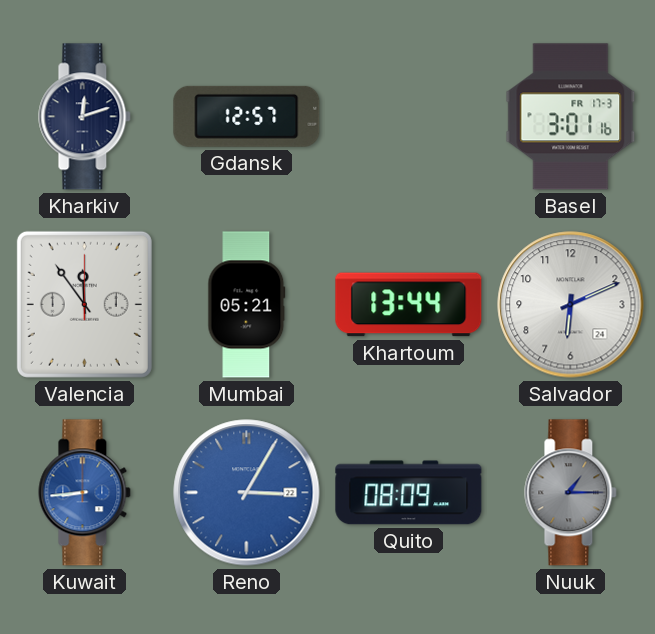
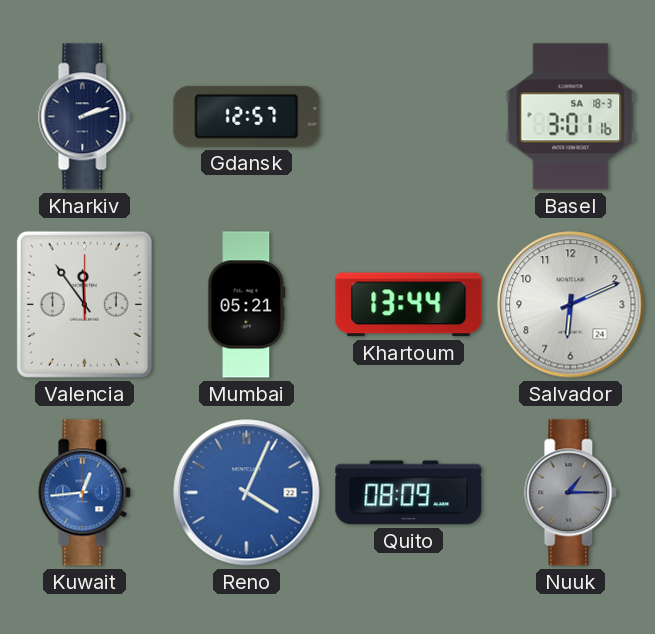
Kharkiv: 12:12 -> 2:12
Basel date: FR 17-3 -> SA 18-3
Kuwait: 8:44 -> 12:44
Reno: 3:05 -> 4:04
